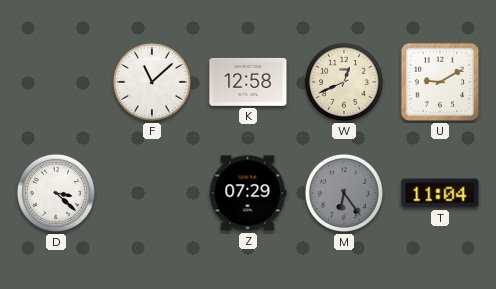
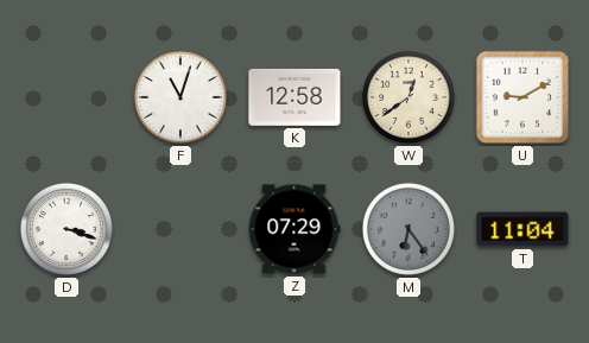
F: 11:08 -> 11:03
W: 12:41 -> 12:39
D: 3:22 -> 3:18
